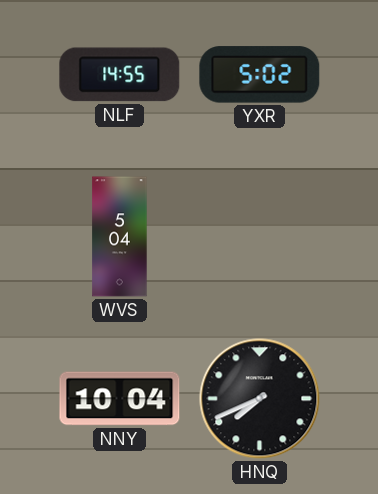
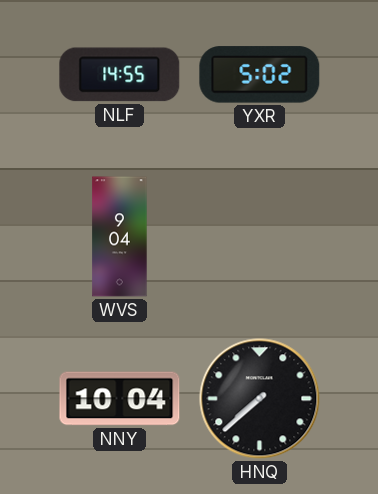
WVS: 5:04 -> 9:04
HNQ: 7:41 -> 7:38
